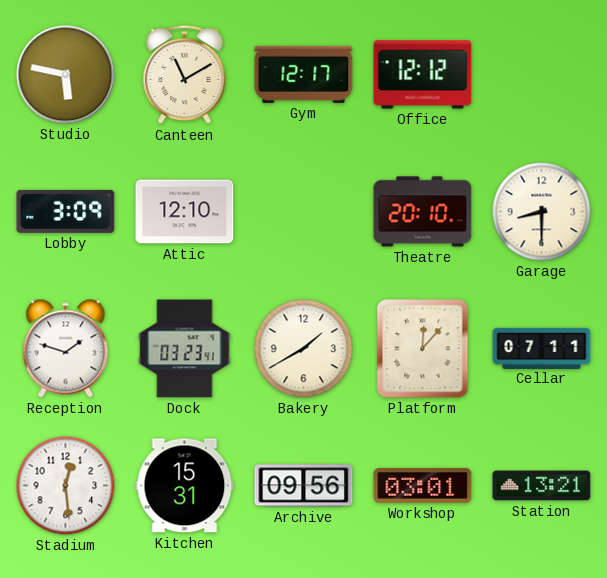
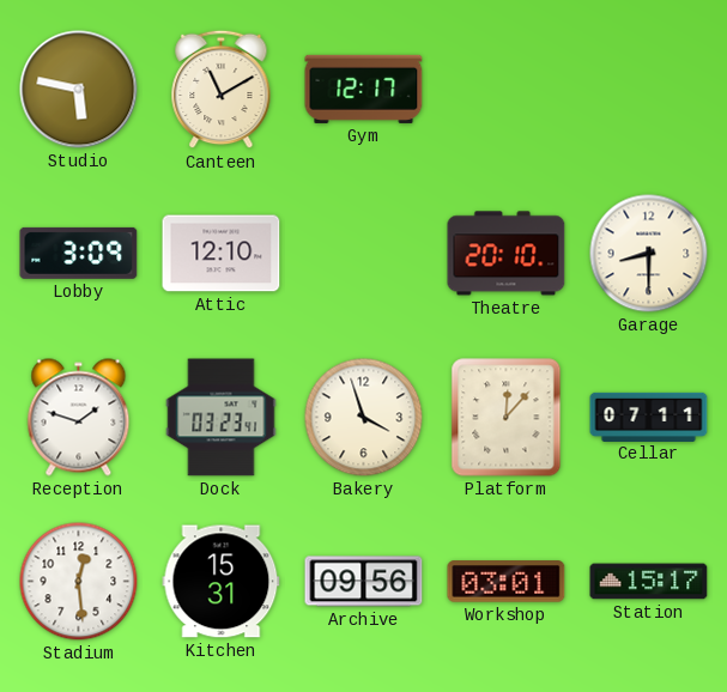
Office: 12:12 -> none
Bakery: 1:40 -> 3:57
Station: 13:21 -> 15:17
